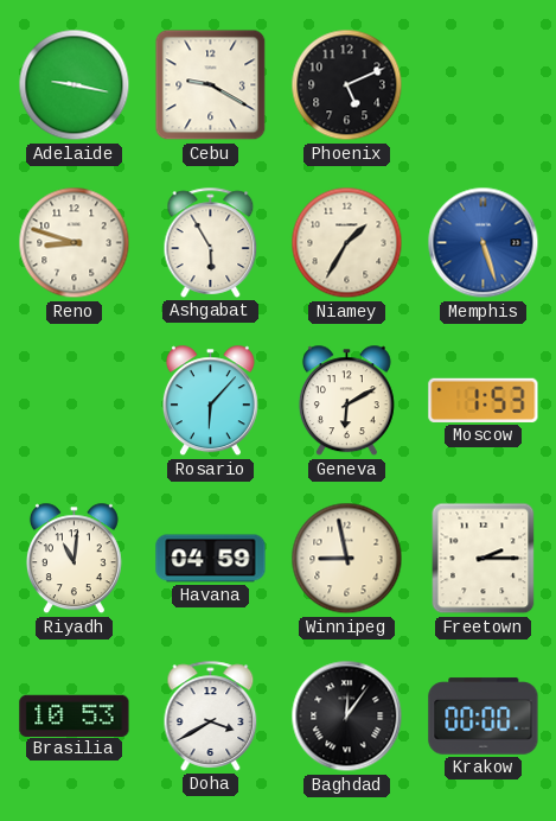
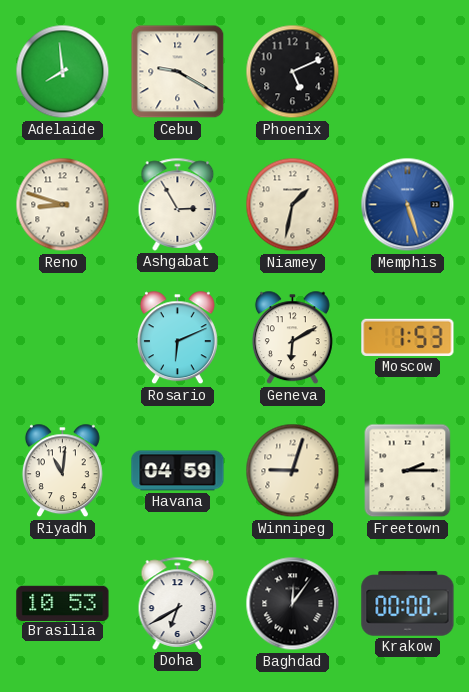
Adelaide: 9:17 -> 7:59
Ashgabat: 5:55 -> 2:55
Niamey: 1:35 -> 1:32
Rosario: 6:07 -> 6:11
Winnipeg: 8:58 -> 9:03
Doha: 3:40 -> 6:40
